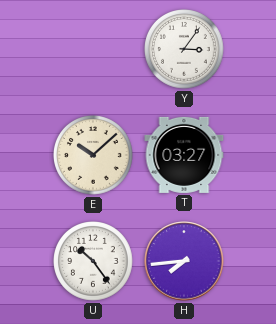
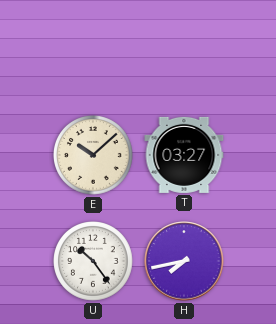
Y: 3:06 -> none
H: 7:44 -> 7:43
